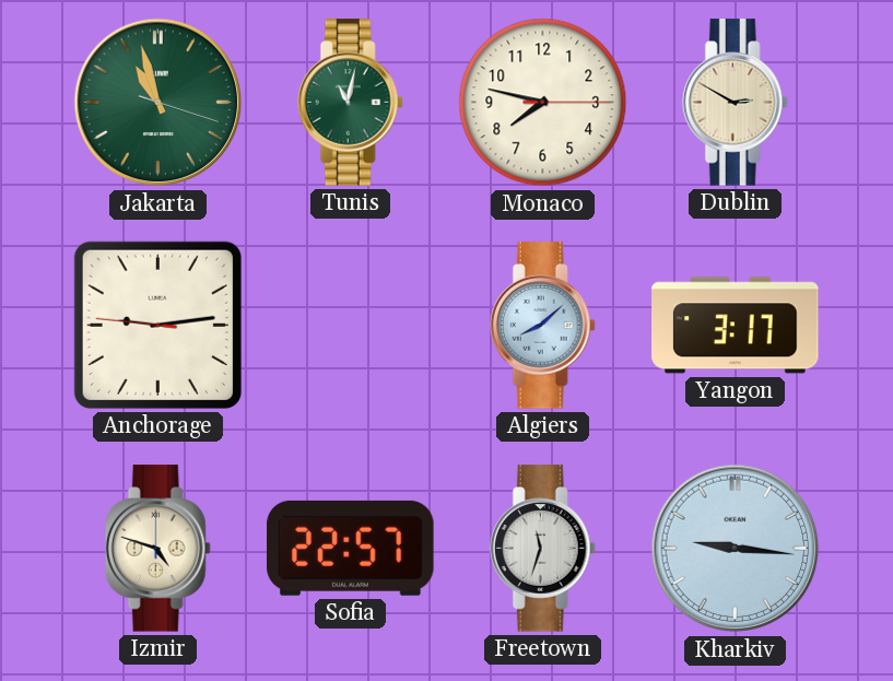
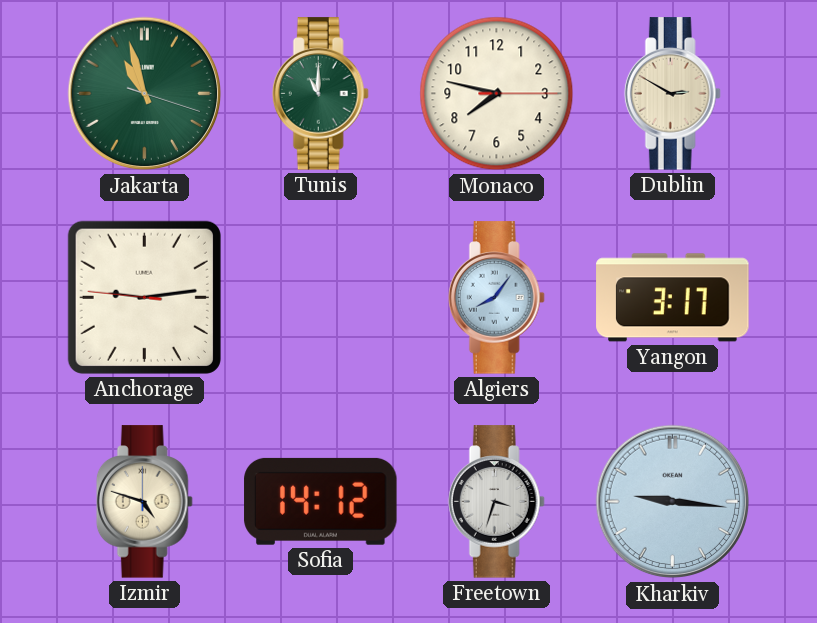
Tunis: 11:02 -> 11:00
Algiers: 8:08 -> 8:06
Sofia: 22:57 -> 14:12
Freetown: 11:33 -> 3:33
